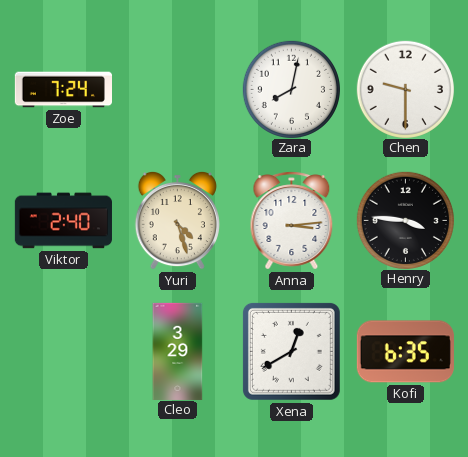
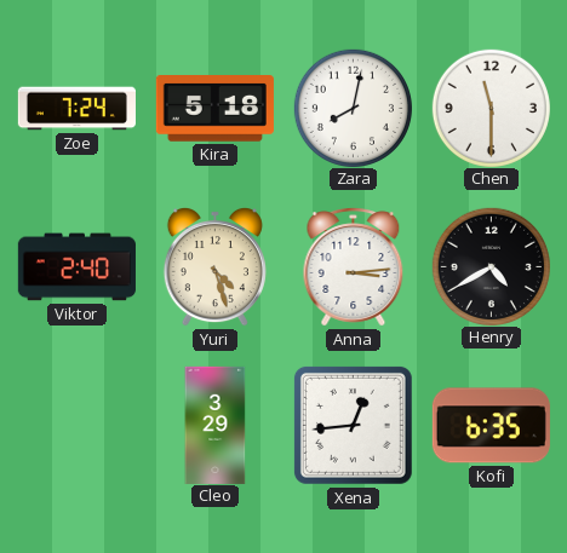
Kira: none -> 5:18
Chen: 9:30 -> 11:30
Henry: 3:46 -> 4:40
Xena: 12:40 -> 12:44
